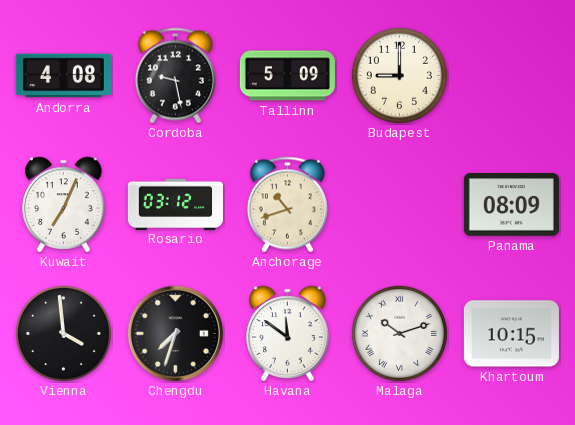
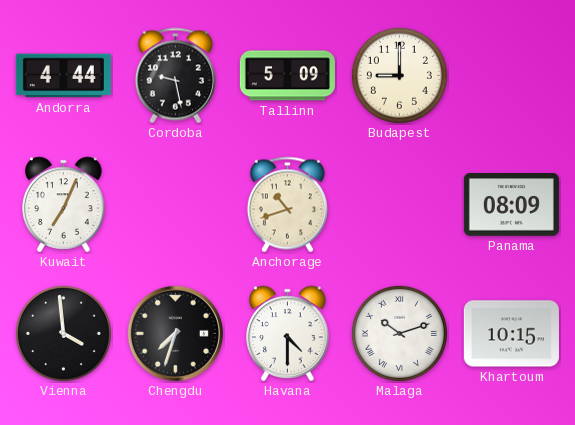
Andorra: 4:08 -> 4:44
Rosario: 03:12 -> none
Havana: 11:51 -> 4:30
